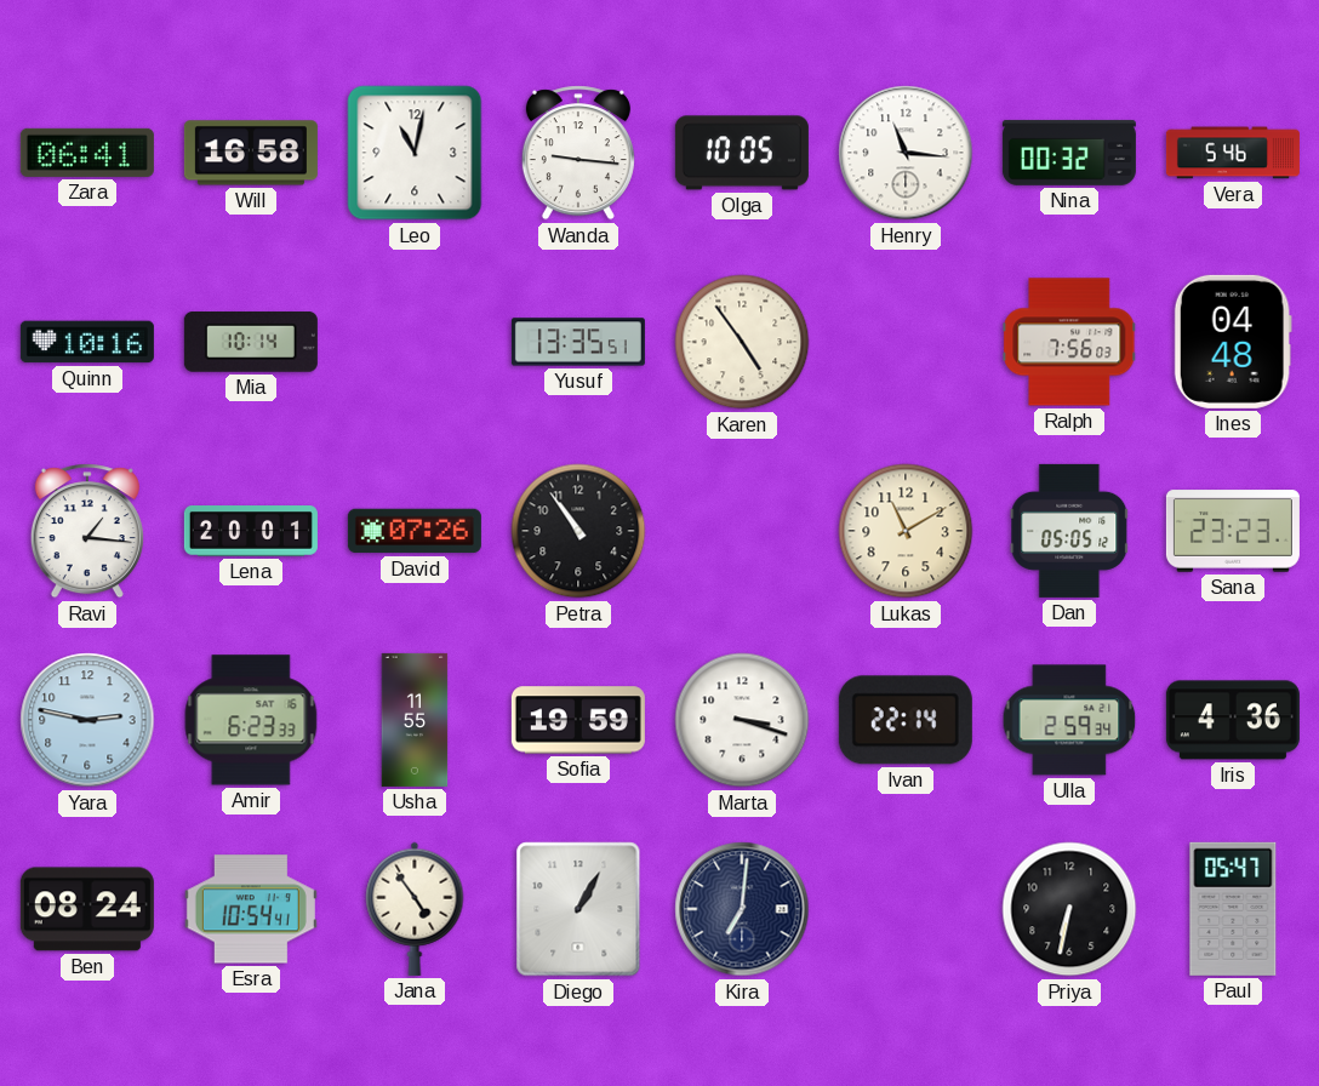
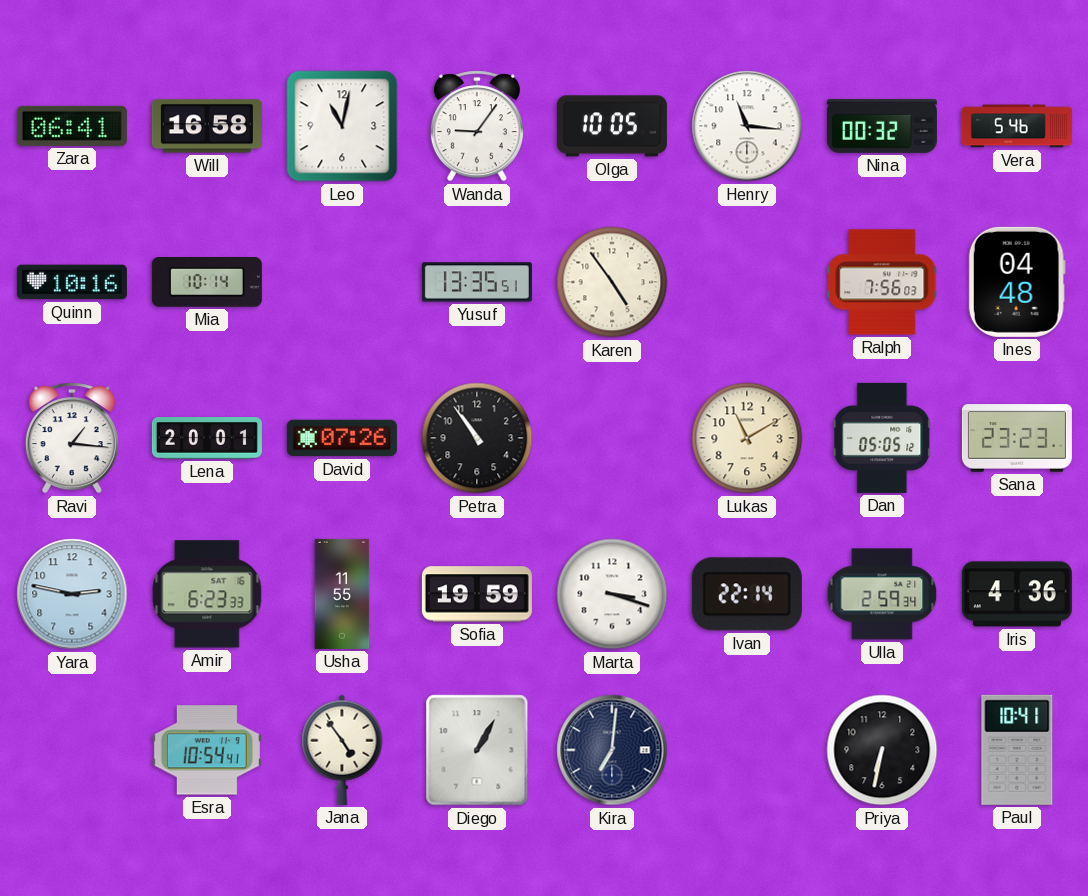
Wanda: 9:16 -> 9:06
Ben: 08:24 -> none
Paul: 05:47 -> 10:41
